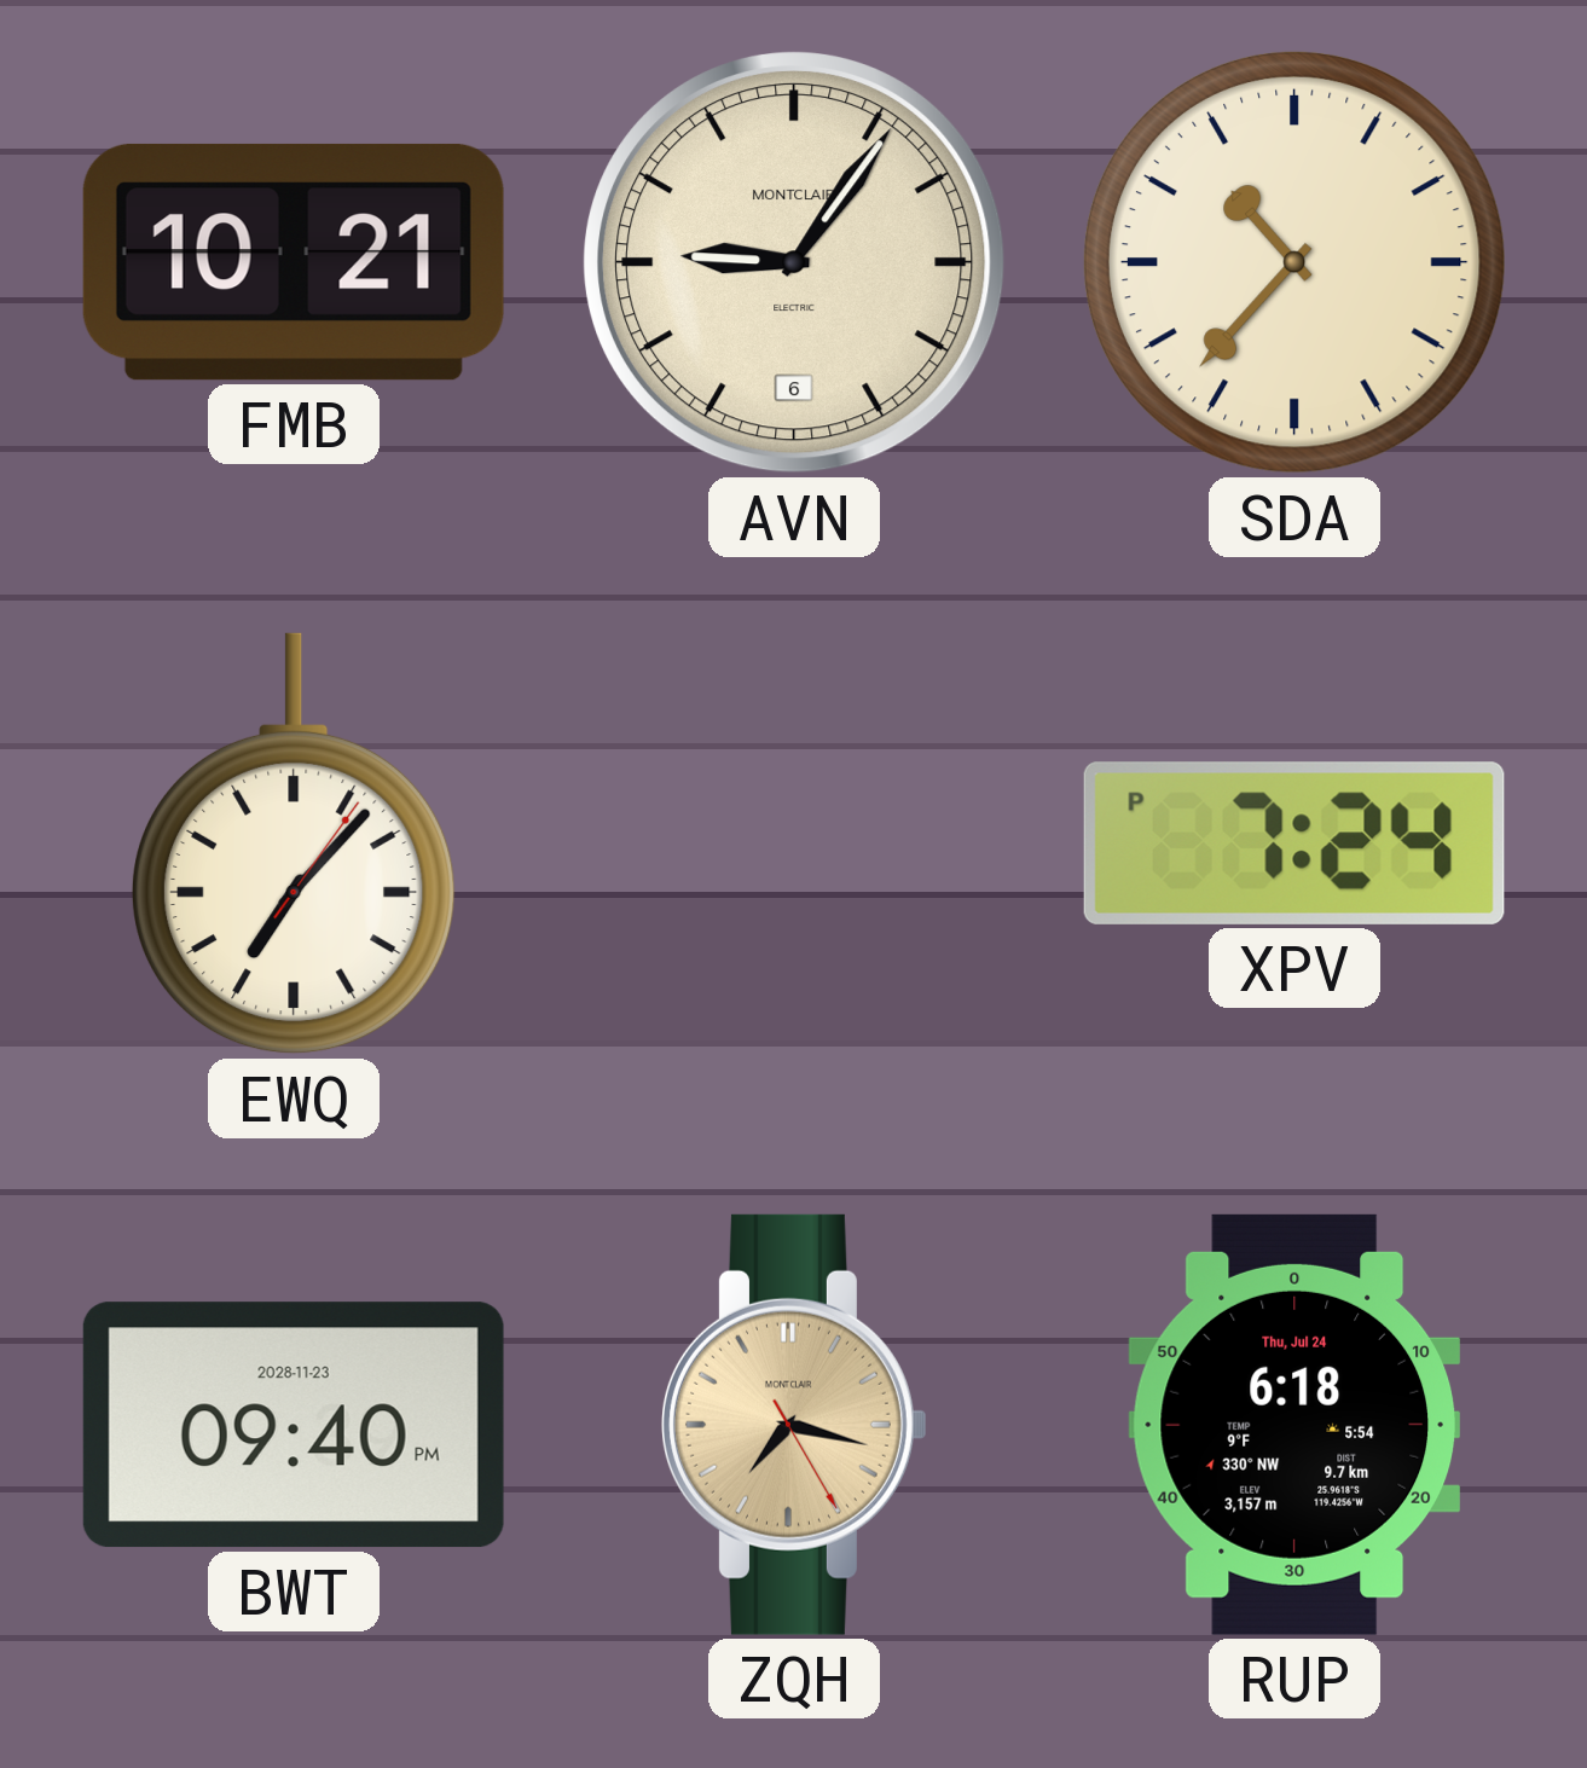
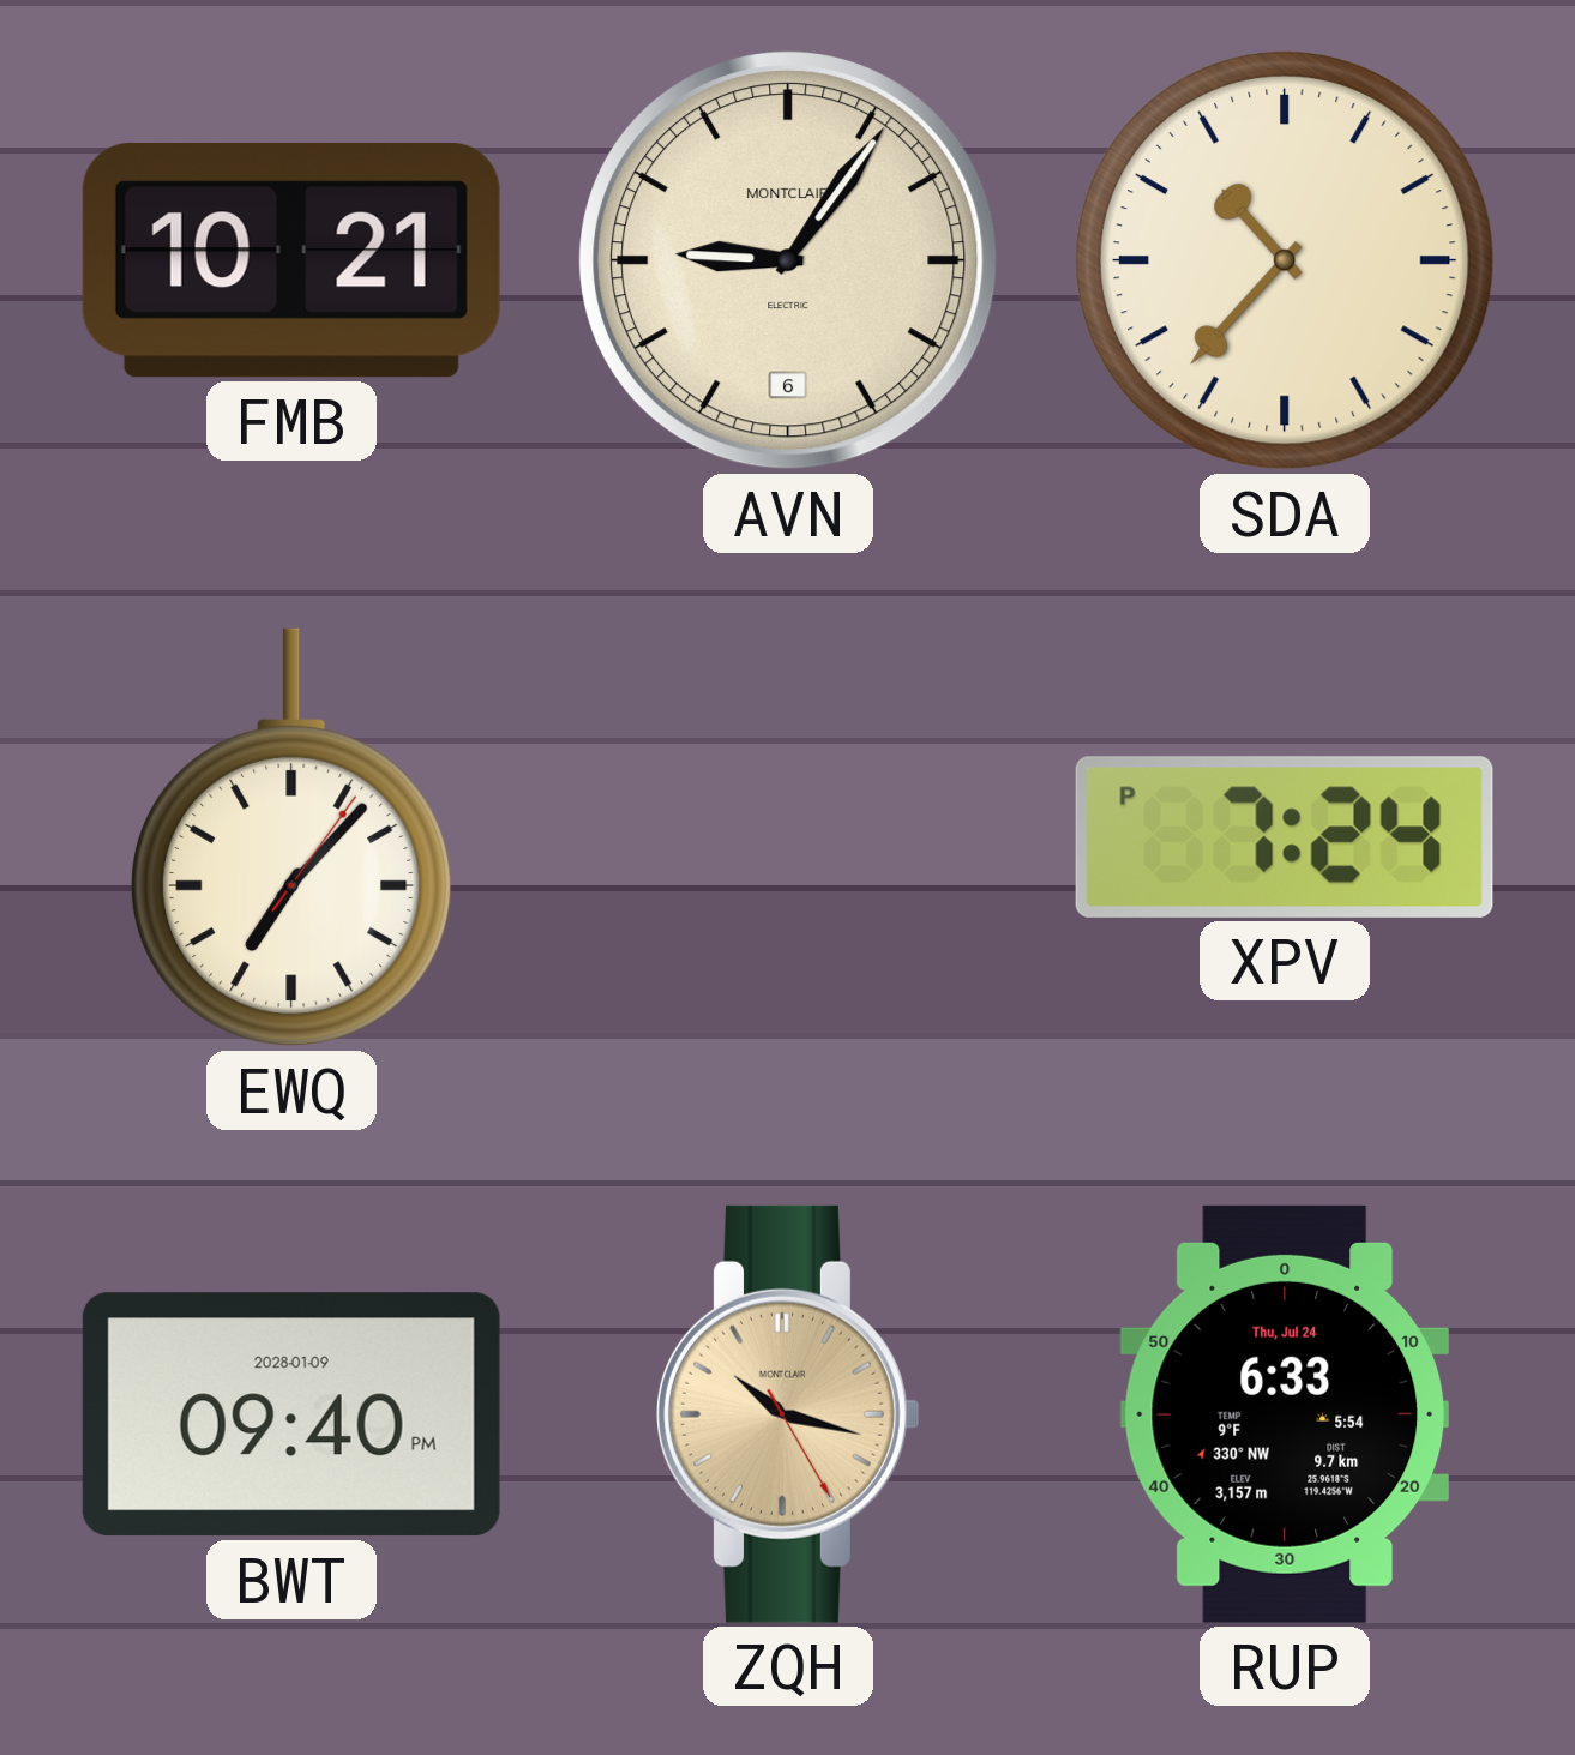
BWT date: 2028-11-23 -> 2028-01-09
ZQH: 7:17 -> 10:17
RUP: 6:18 -> 6:33
